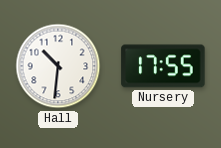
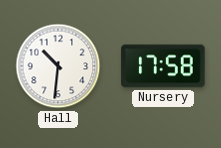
Nursery: 17:55 -> 17:58
